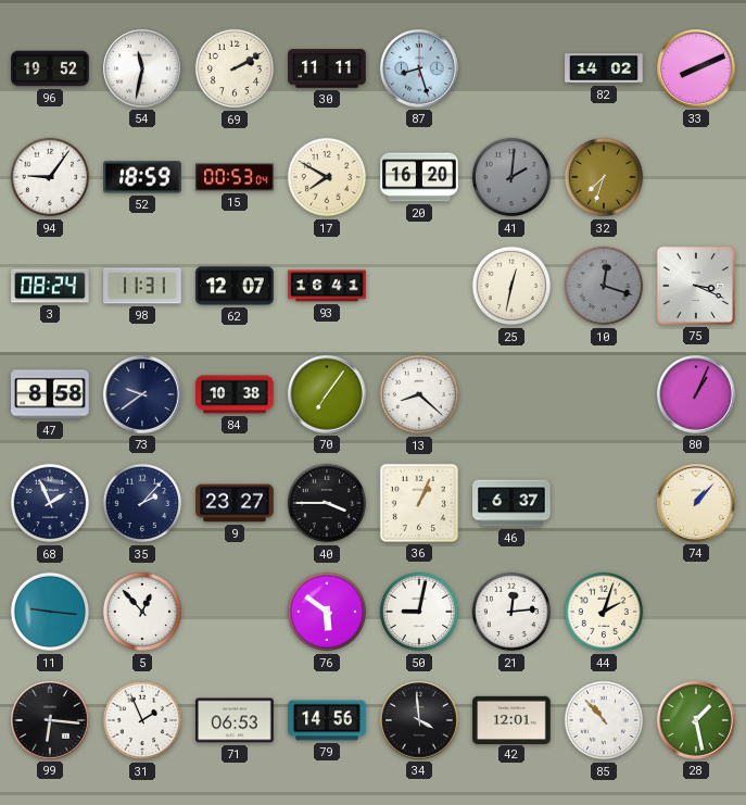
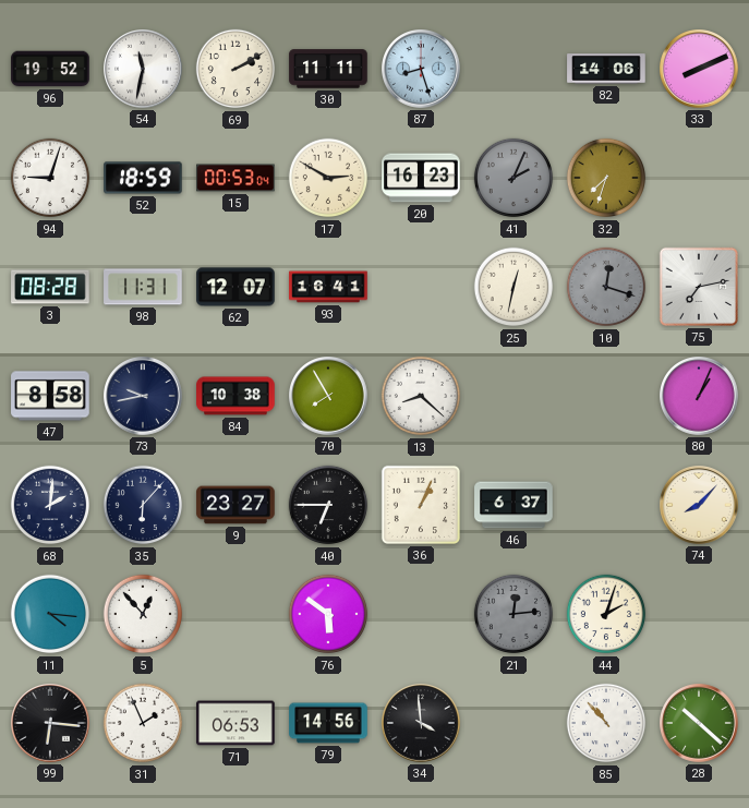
82: 14:02 -> 14:06
94: 9:06 -> 9:03
17: 7:50 -> 2:50
20: 16:20 -> 16:23
41: 2:01 -> 2:04
3: 08:24 -> 08:28
75: 3:19 -> 7:13
73: 9:39 -> 9:43
70: 7:06 -> 7:55
68: 1:56 -> 2:01
35: 2:07 -> 6:07
40: 3:45 -> 6:45
74: 1:07 -> 8:07
11: 9:16 -> 4:16
50: 9:02 -> none
21 dial: white -> grey
42: 12:01 -> none
28: 1:28 -> 10:22
